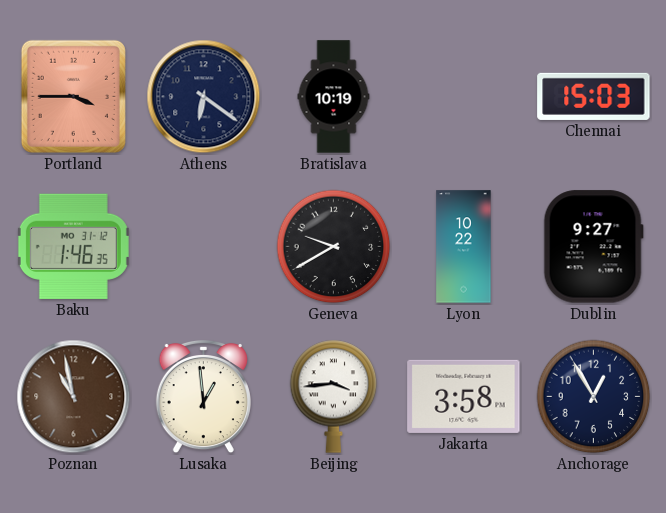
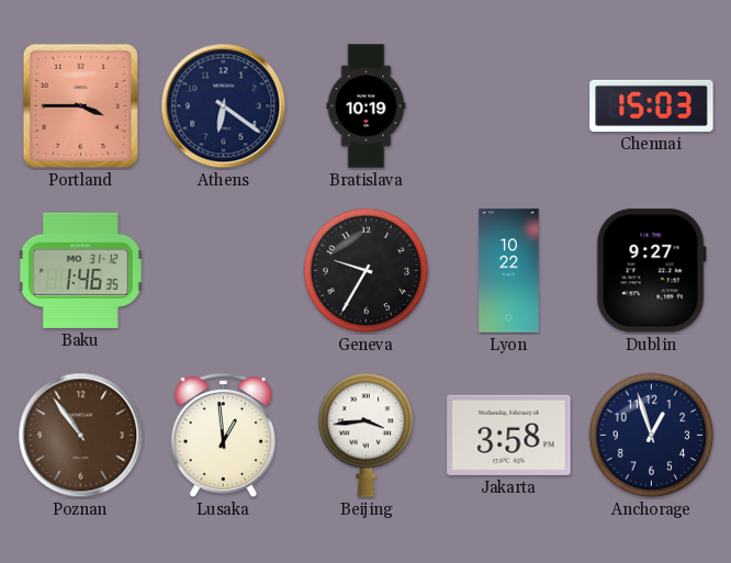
Geneva: 9:40 -> 9:35
Poznan: 10:58 -> 10:54
Anchorage: 12:55 -> 12:57
